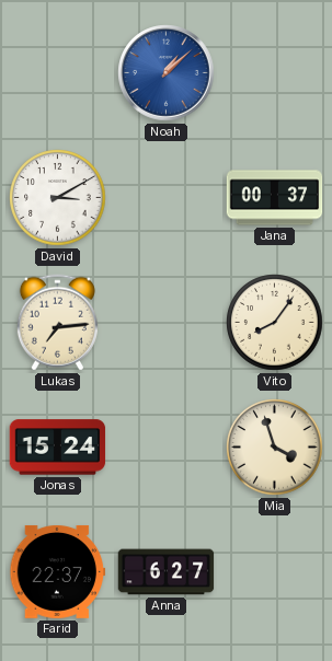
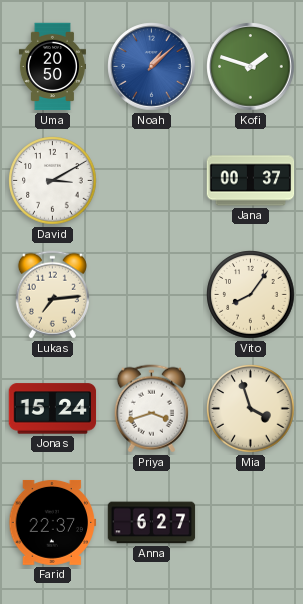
Uma: none -> 20:50
Kofi: none -> 1:48
Priya: none -> 3:42
